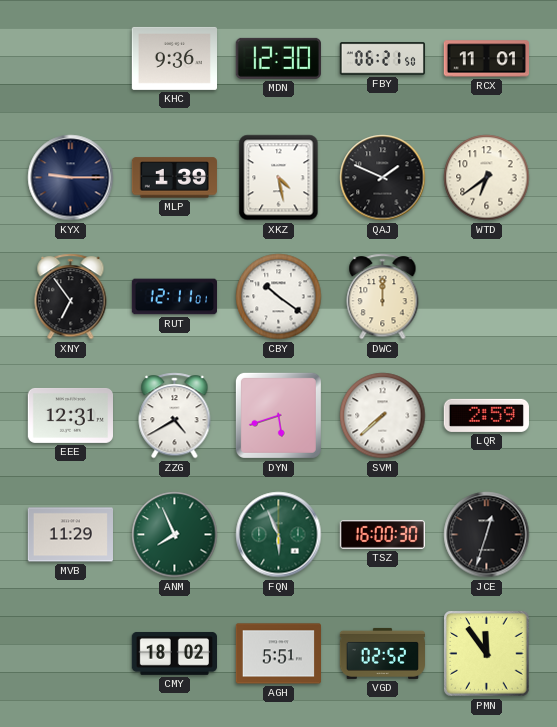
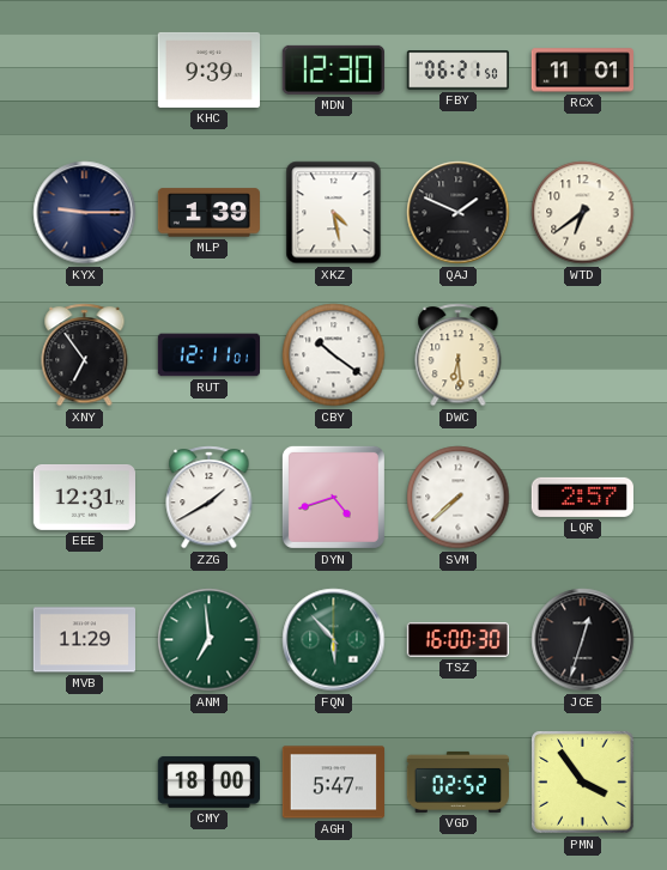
KHC: 9:36 -> 9:39
DWC: 12:00 -> 6:29
ZZG: 4:40 -> 1:40
DYN: 5:42 -> 4:42
LQR: 2:59 -> 2:57
ANM: 7:56 -> 6:59
FQN: 5:56 -> 5:53
CMY: 18:02 -> 18:00
AGH: 5:51 -> 5:47
PMN: 11:54 -> 3:54
